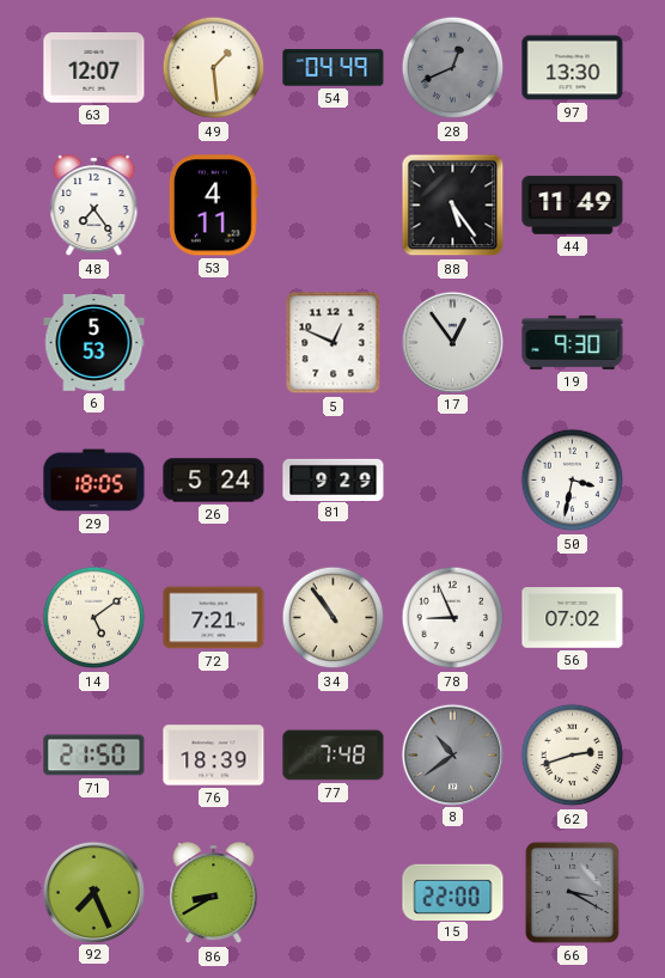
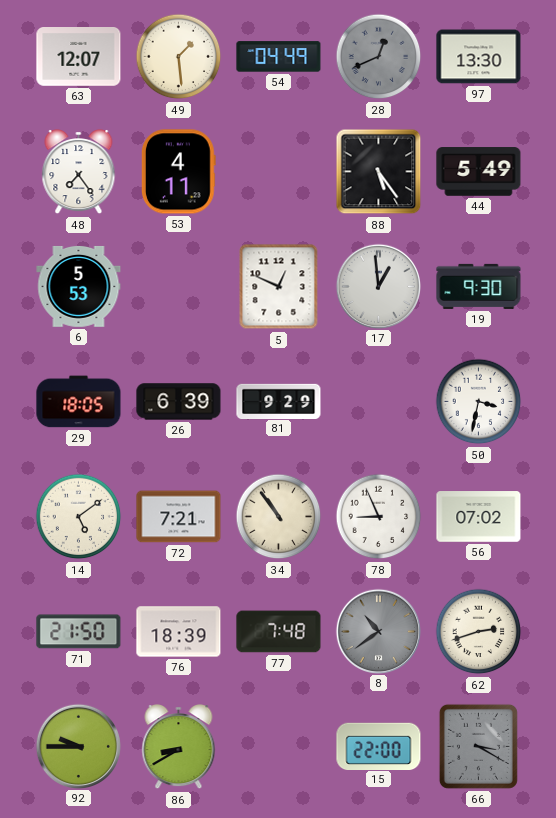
44: 11:49 -> 5:49
17: 12:54 -> 12:59
26: 5:24 -> 6:39
92: 7:26 -> 9:45
